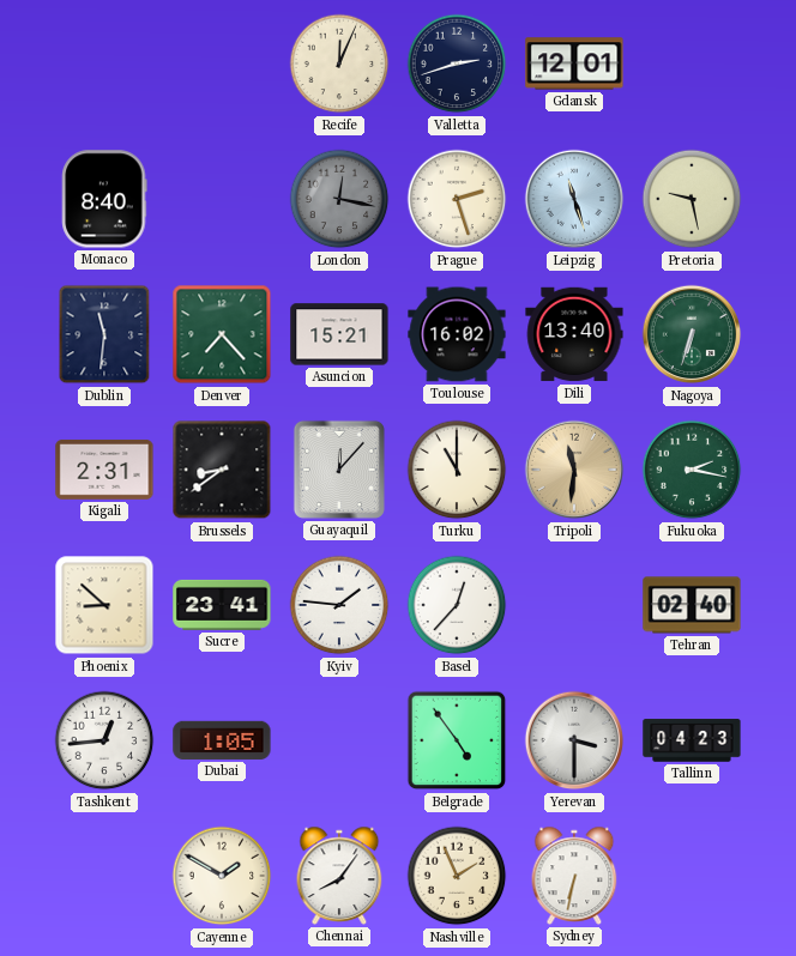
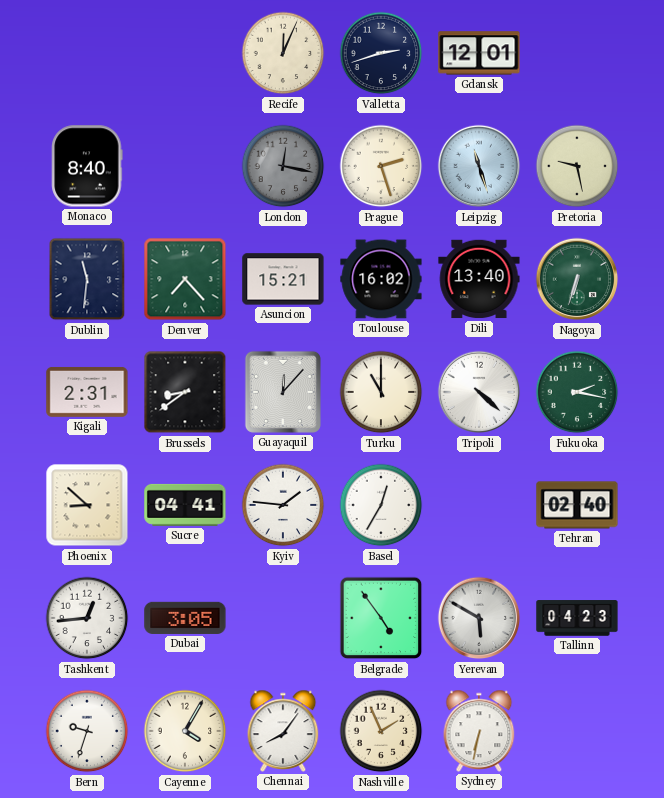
Tripoli: 11:31 -> 4:22
Tripoli dial: champagne -> white
Sucre: 23:41 -> 04:41
Basel: 12:37 -> 12:35
Dubai: 1:05 -> 3:05
Yerevan: 3:30 -> 5:50
Bern: none -> 9:33
Cayenne: 1:50 -> 4:05
